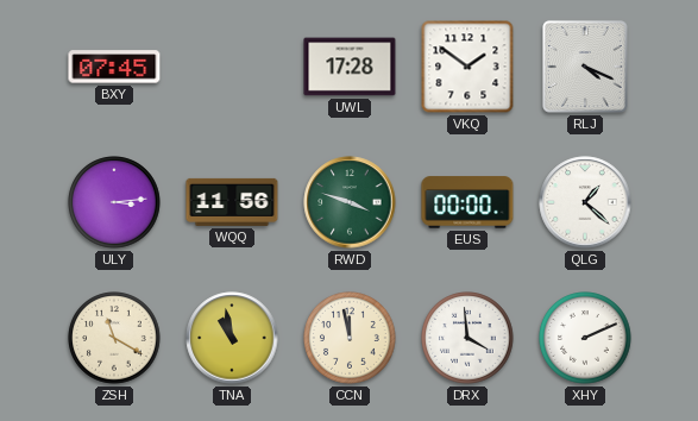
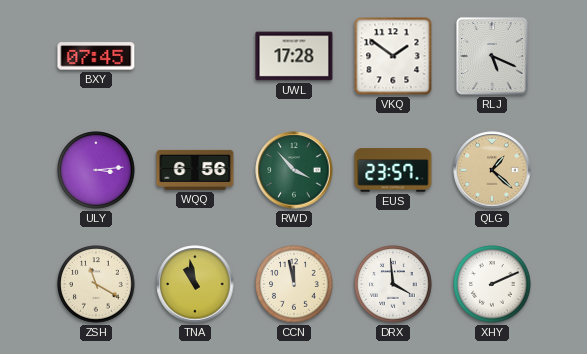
RLJ: 4:19 -> 5:19
WQQ: 11:56 -> 6:56
RWD: 3:48 -> 3:53
EUS: 00:00 -> 23:57
QLG dial: white -> champagne
